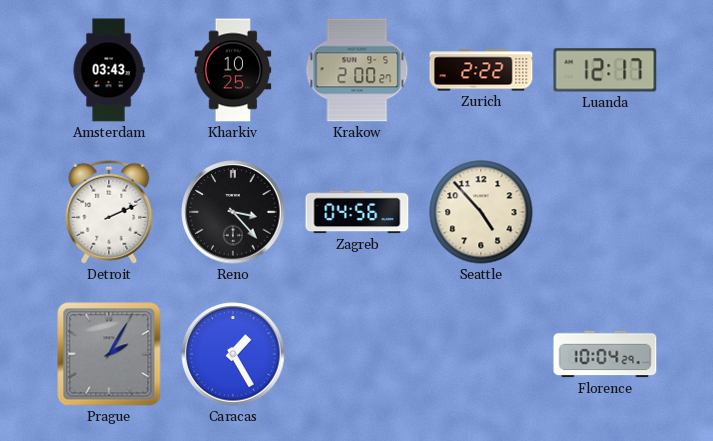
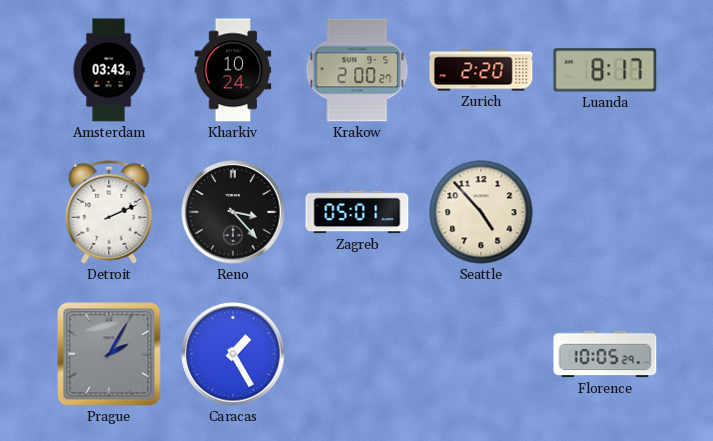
Kharkiv: 10:25 -> 10:24
Zurich: 2:22 -> 2:20
Luanda: 12:17 -> 8:17
Zagreb: 04:56 -> 05:01
Florence: 10:04 -> 10:05
